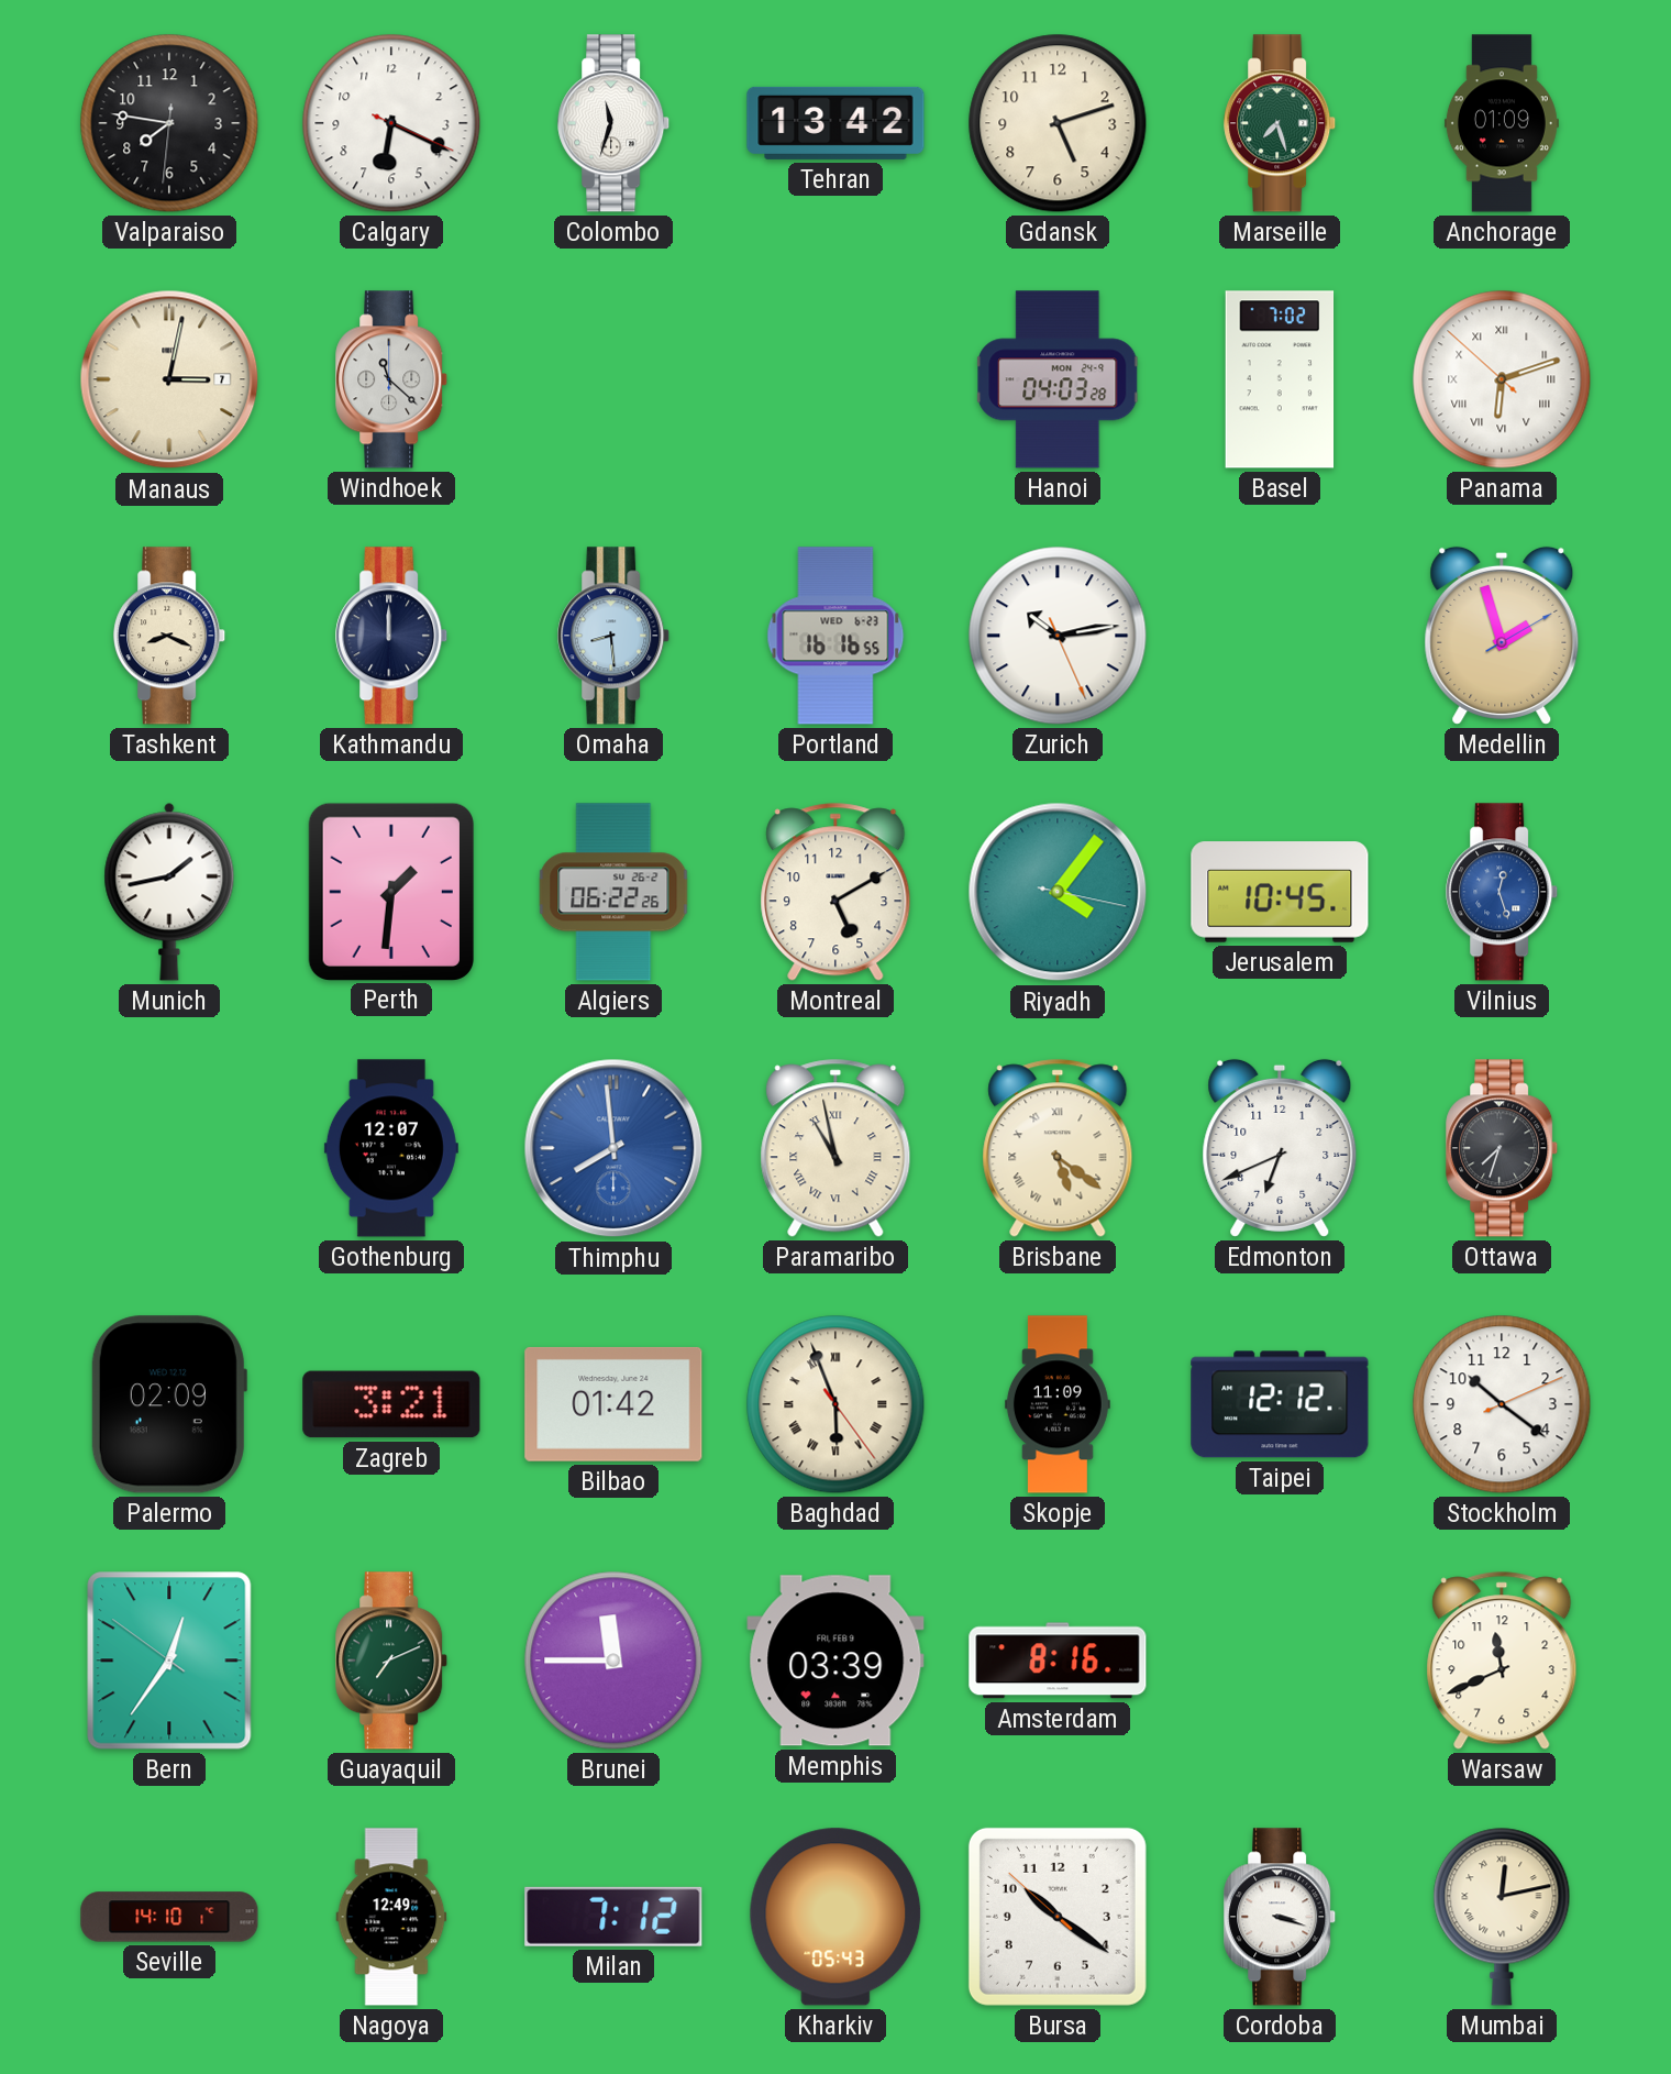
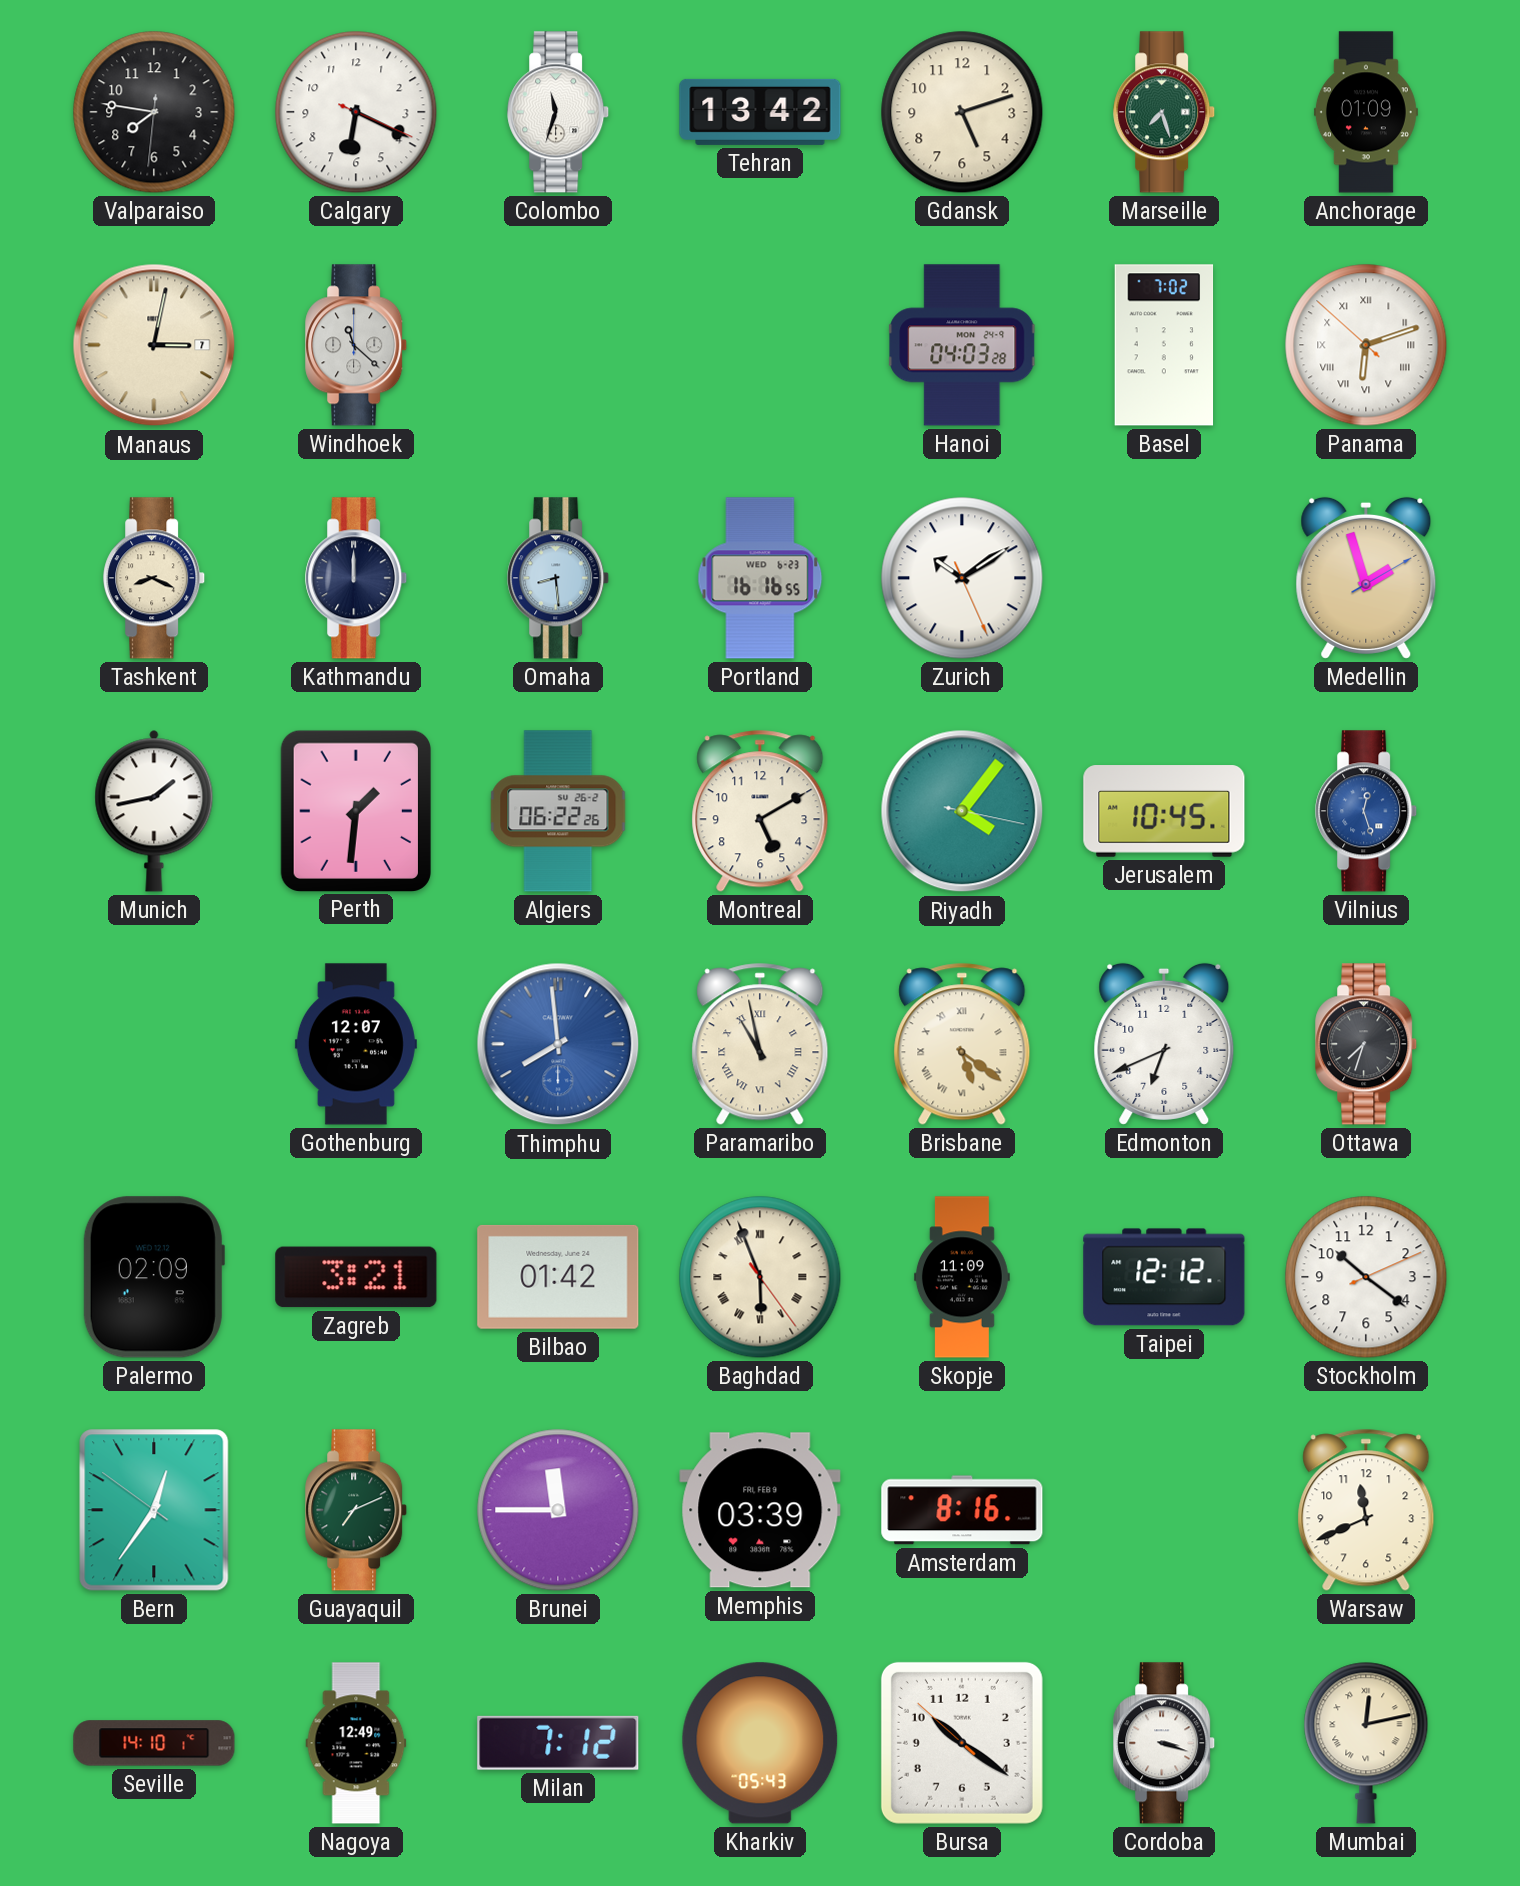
Zurich: 10:13 -> 10:09
